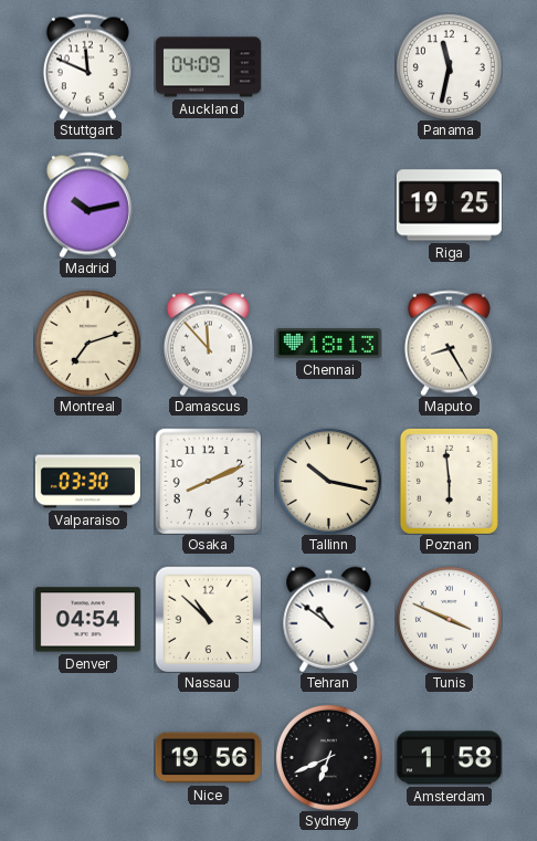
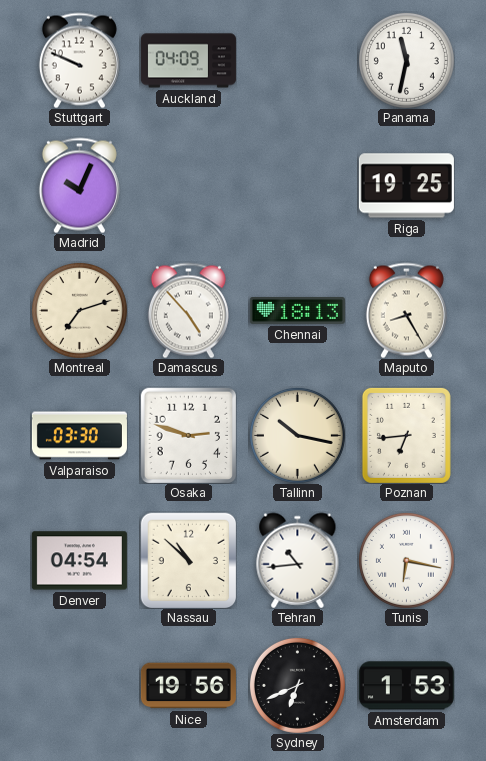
Stuttgart: 11:49 -> 9:49
Madrid: 10:13 -> 10:04
Damascus: 11:53 -> 4:53
Osaka: 8:11 -> 2:48
Poznan: 5:59 -> 6:44
Tehran: 10:51 -> 10:44
Tunis: 3:49 -> 6:17
Amsterdam: 1:58 -> 1:53
